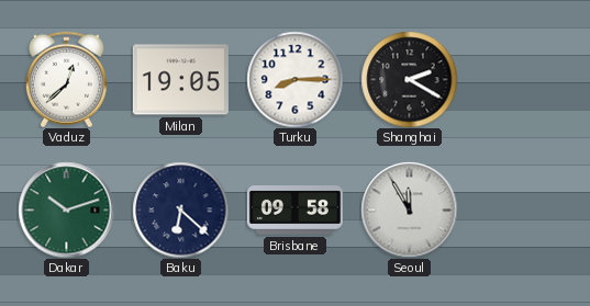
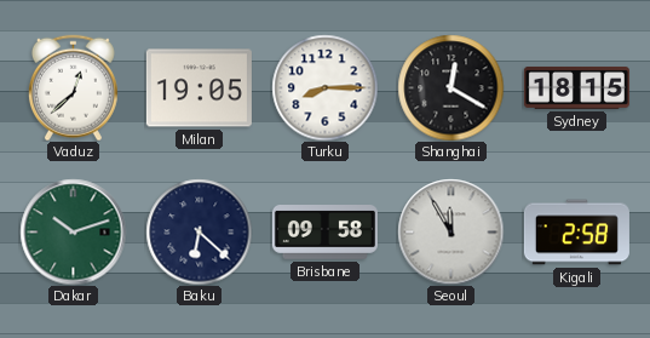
Shanghai: 2:20 -> 12:20
Sydney: none -> 18:15
Kigali: none -> 2:58
